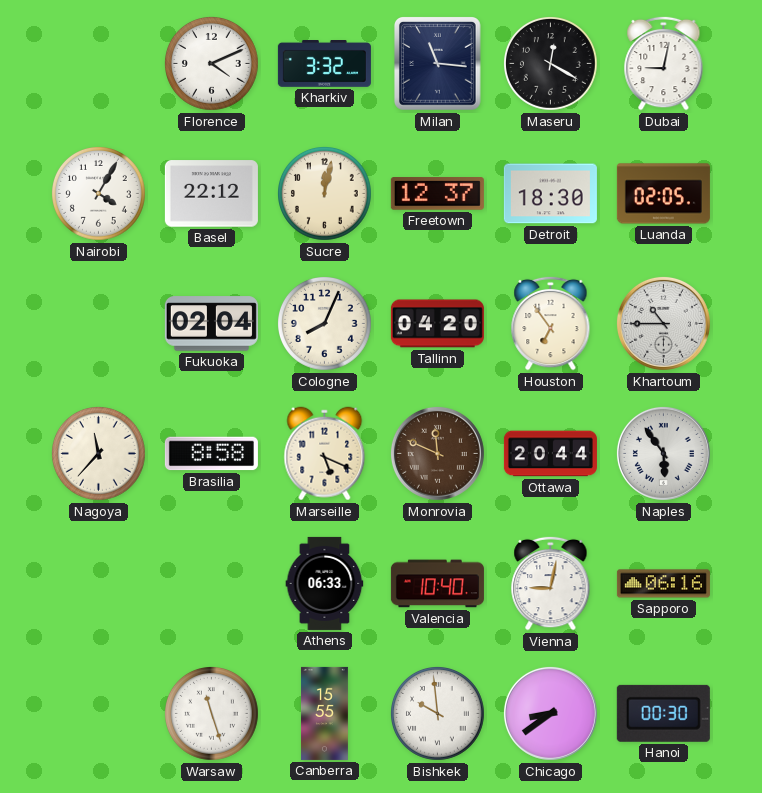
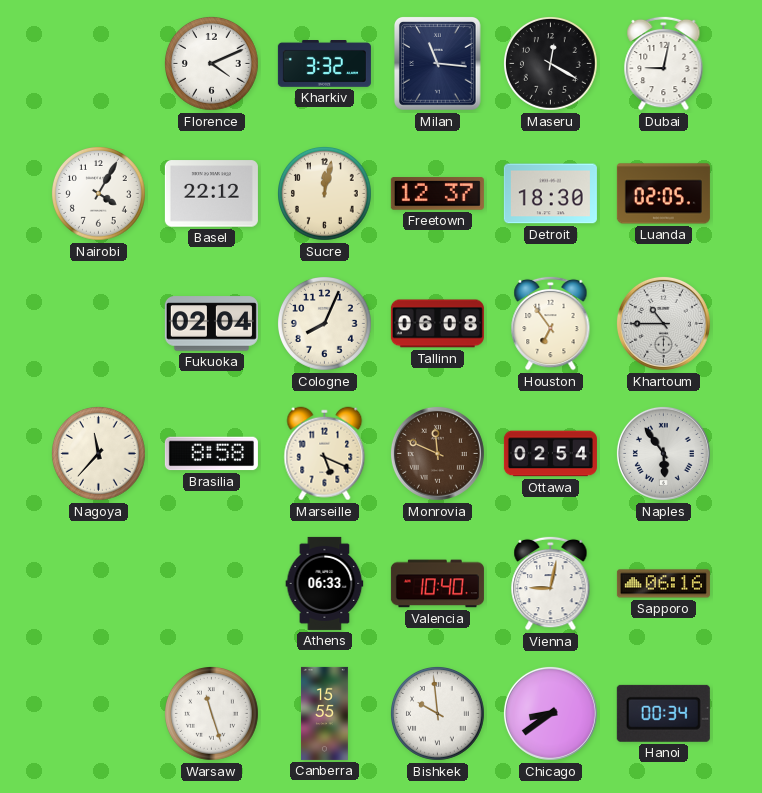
Tallinn: 04:20 -> 06:08
Ottawa: 20:44 -> 02:54
Hanoi: 00:30 -> 00:34
